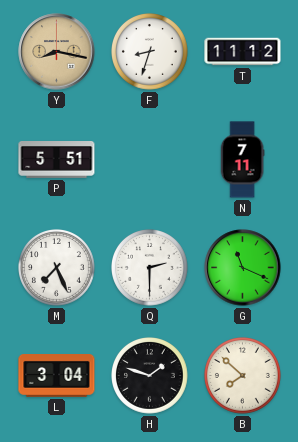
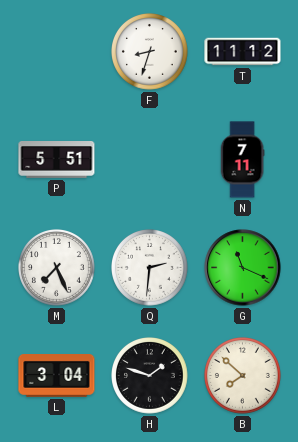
Y: 8:17 -> none
Q: 2:30 -> 2:31
